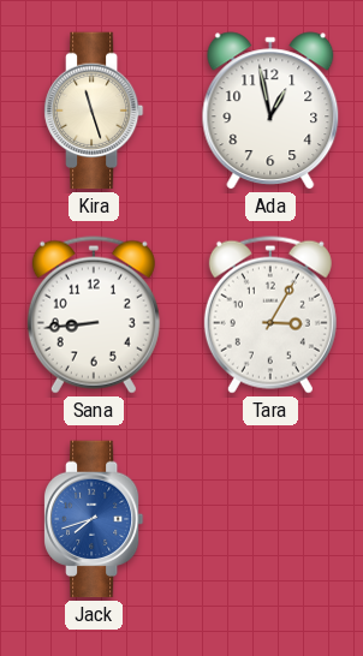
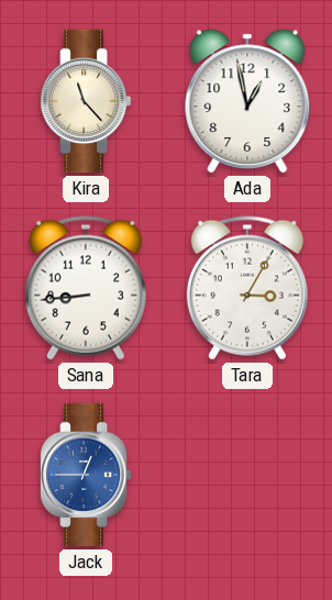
Kira: 11:27 -> 11:23
Jack: 7:42 -> 12:45
